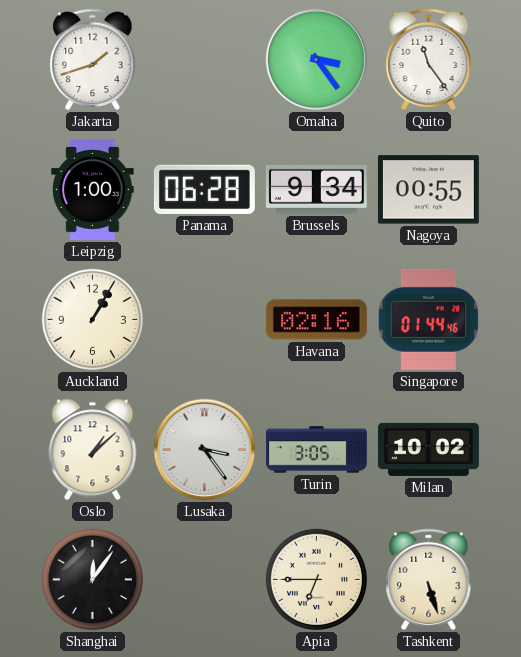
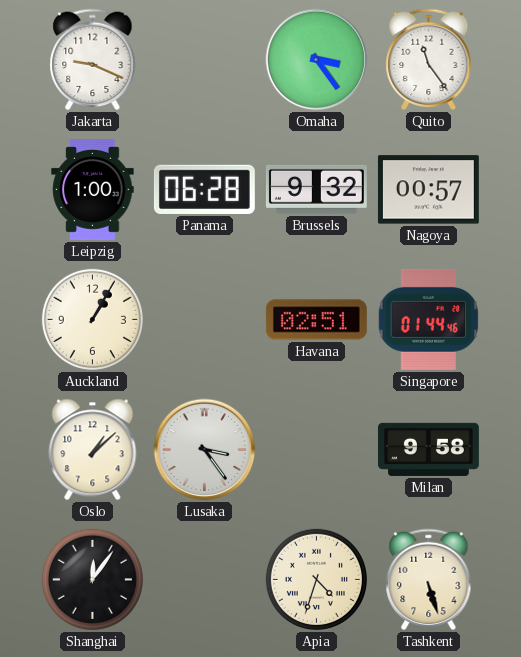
Jakarta: 1:42 -> 9:19
Brussels: 9:34 -> 9:32
Nagoya: 00:55 -> 00:57
Havana: 02:16 -> 02:51
Turin: 3:05 -> none
Milan: 10:02 -> 9:58
Apia: 6:45 -> 4:33
